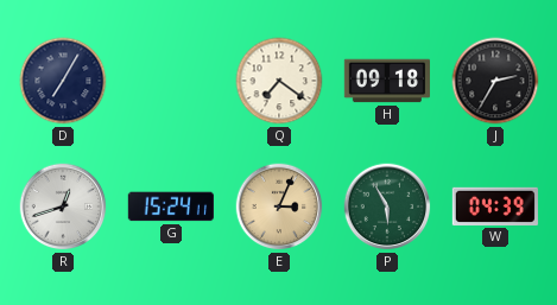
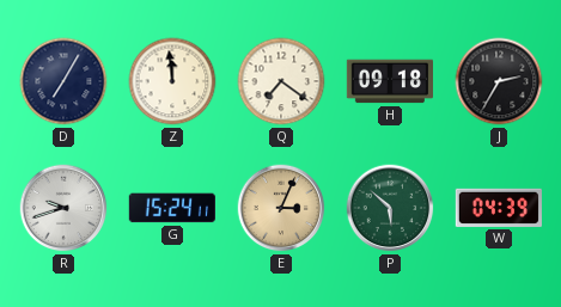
Z: none -> 11:59
R: 12:42 -> 9:42
P: 5:55 -> 5:52
